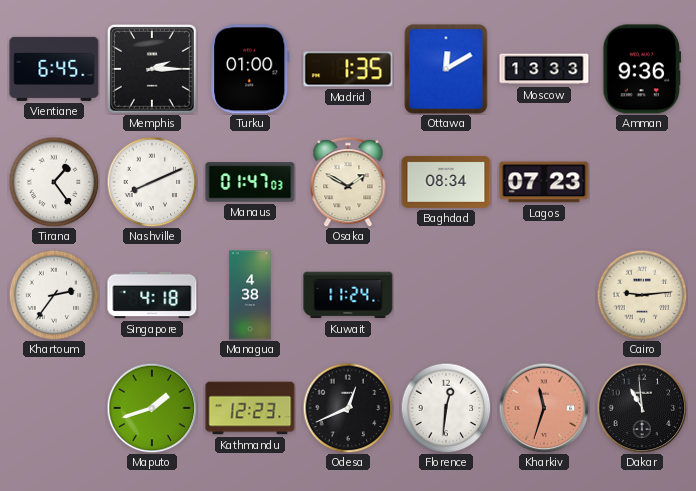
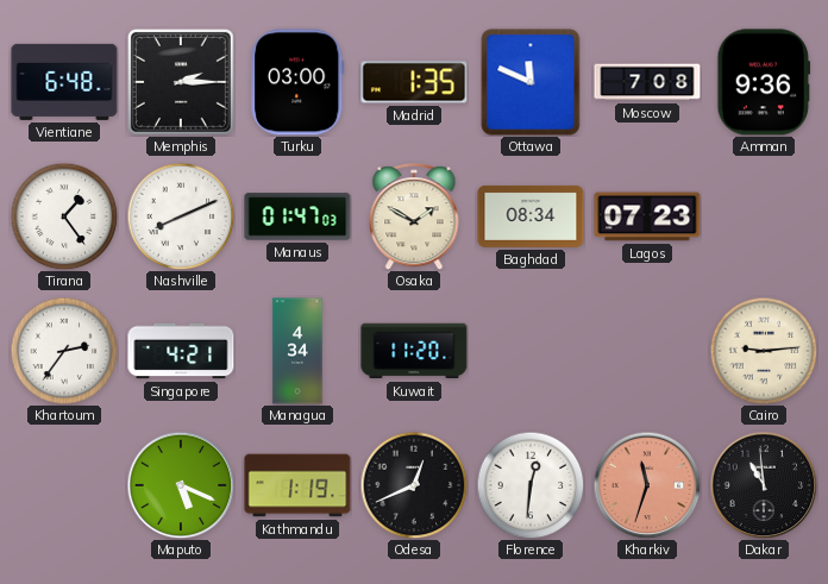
Vientiane: 6:45 -> 6:48
Turku: 01:00 -> 03:00
Ottawa: 12:10 -> 11:49
Moscow: 13:33 -> 7:08
Singapore: 4:18 -> 4:21
Managua: 4:38 -> 4:34
Kuwait: 11:24 -> 11:20
Maputo: 1:42 -> 5:19
Kathmandu: 12:23 -> 1:19
